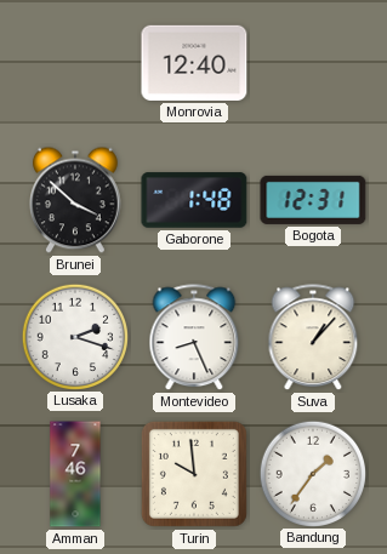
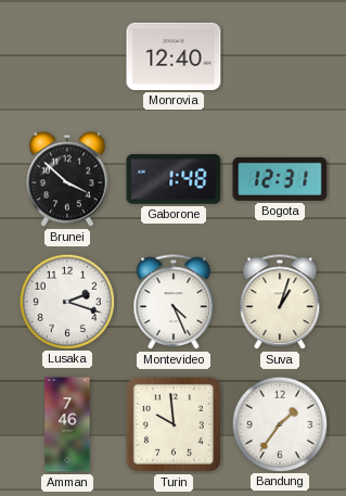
Montevideo: 8:26 -> 4:26
Suva: 1:07 -> 1:03
